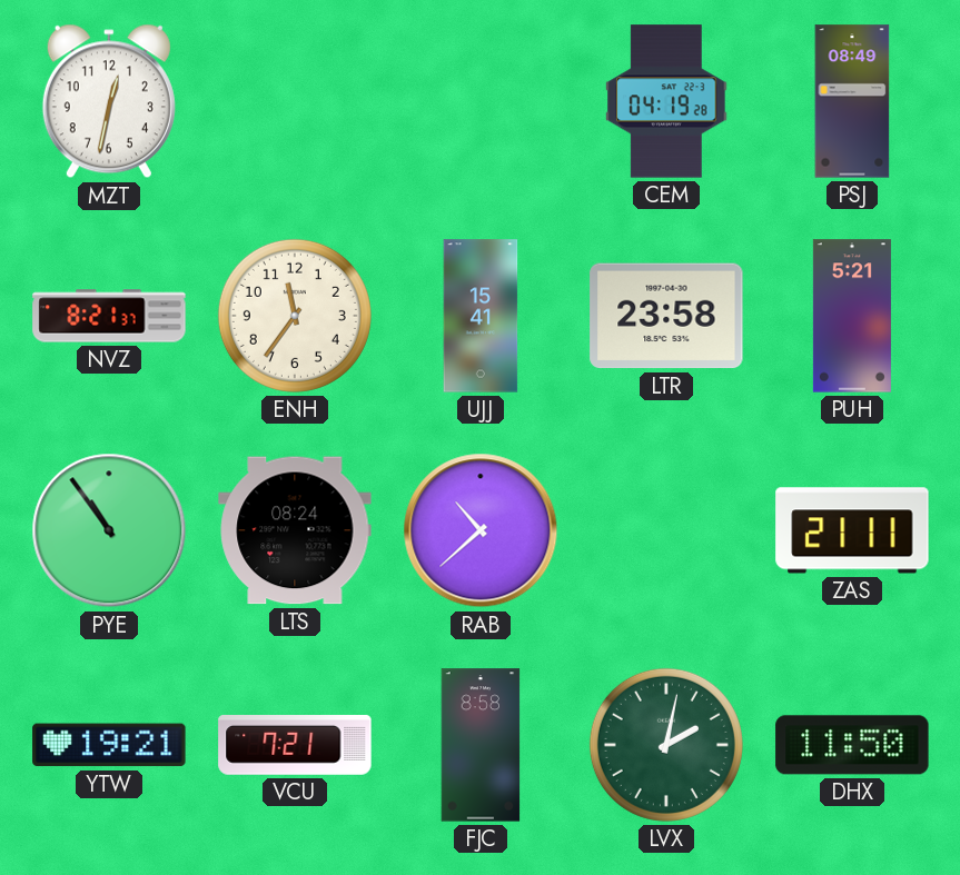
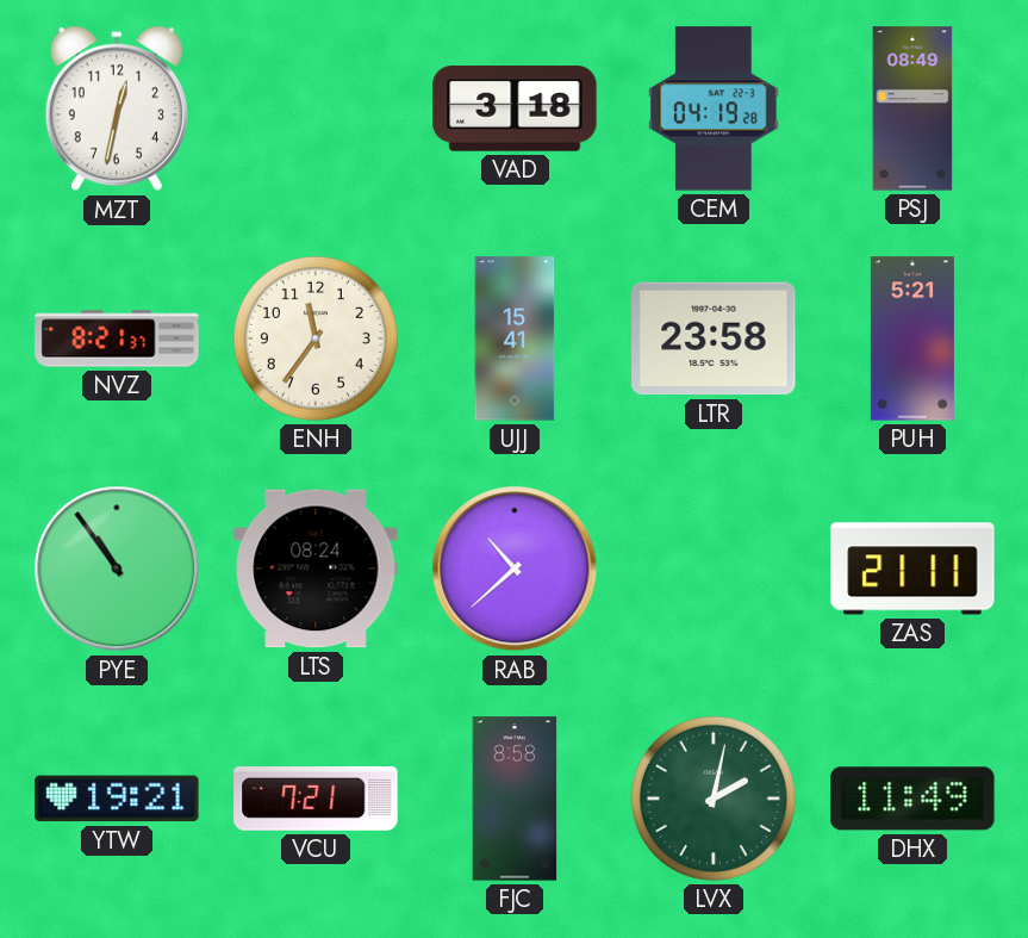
VAD: none -> 3:18
DHX: 11:50 -> 11:49
